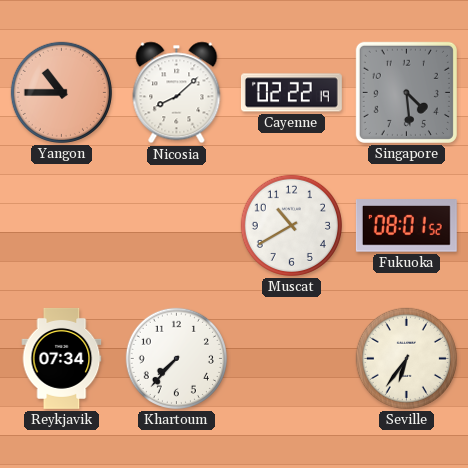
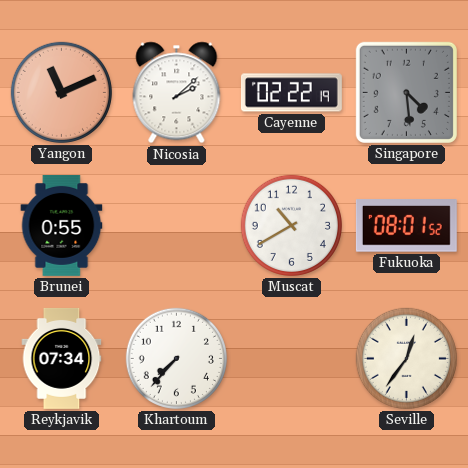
Yangon: 10:45 -> 11:11
Nicosia: 8:08 -> 2:08
Brunei: none -> 0:55
Seville: 6:36 -> 12:36
